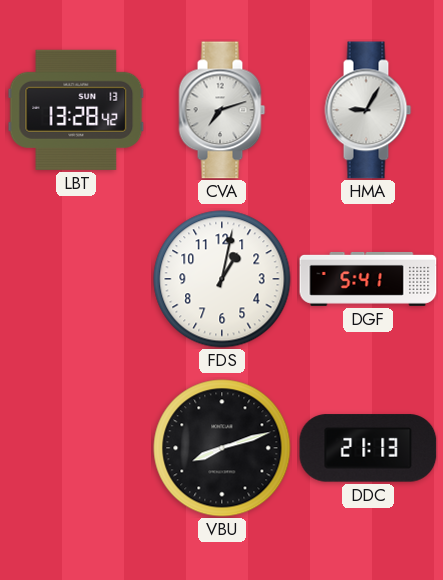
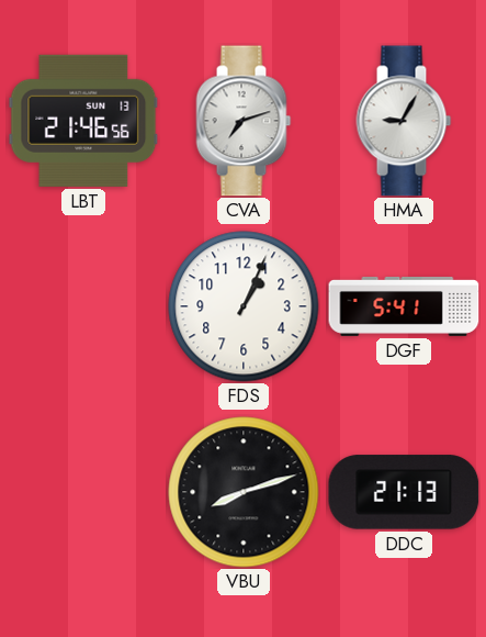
LBT: 13:28 -> 21:46
FDS: 1:02 -> 1:04
